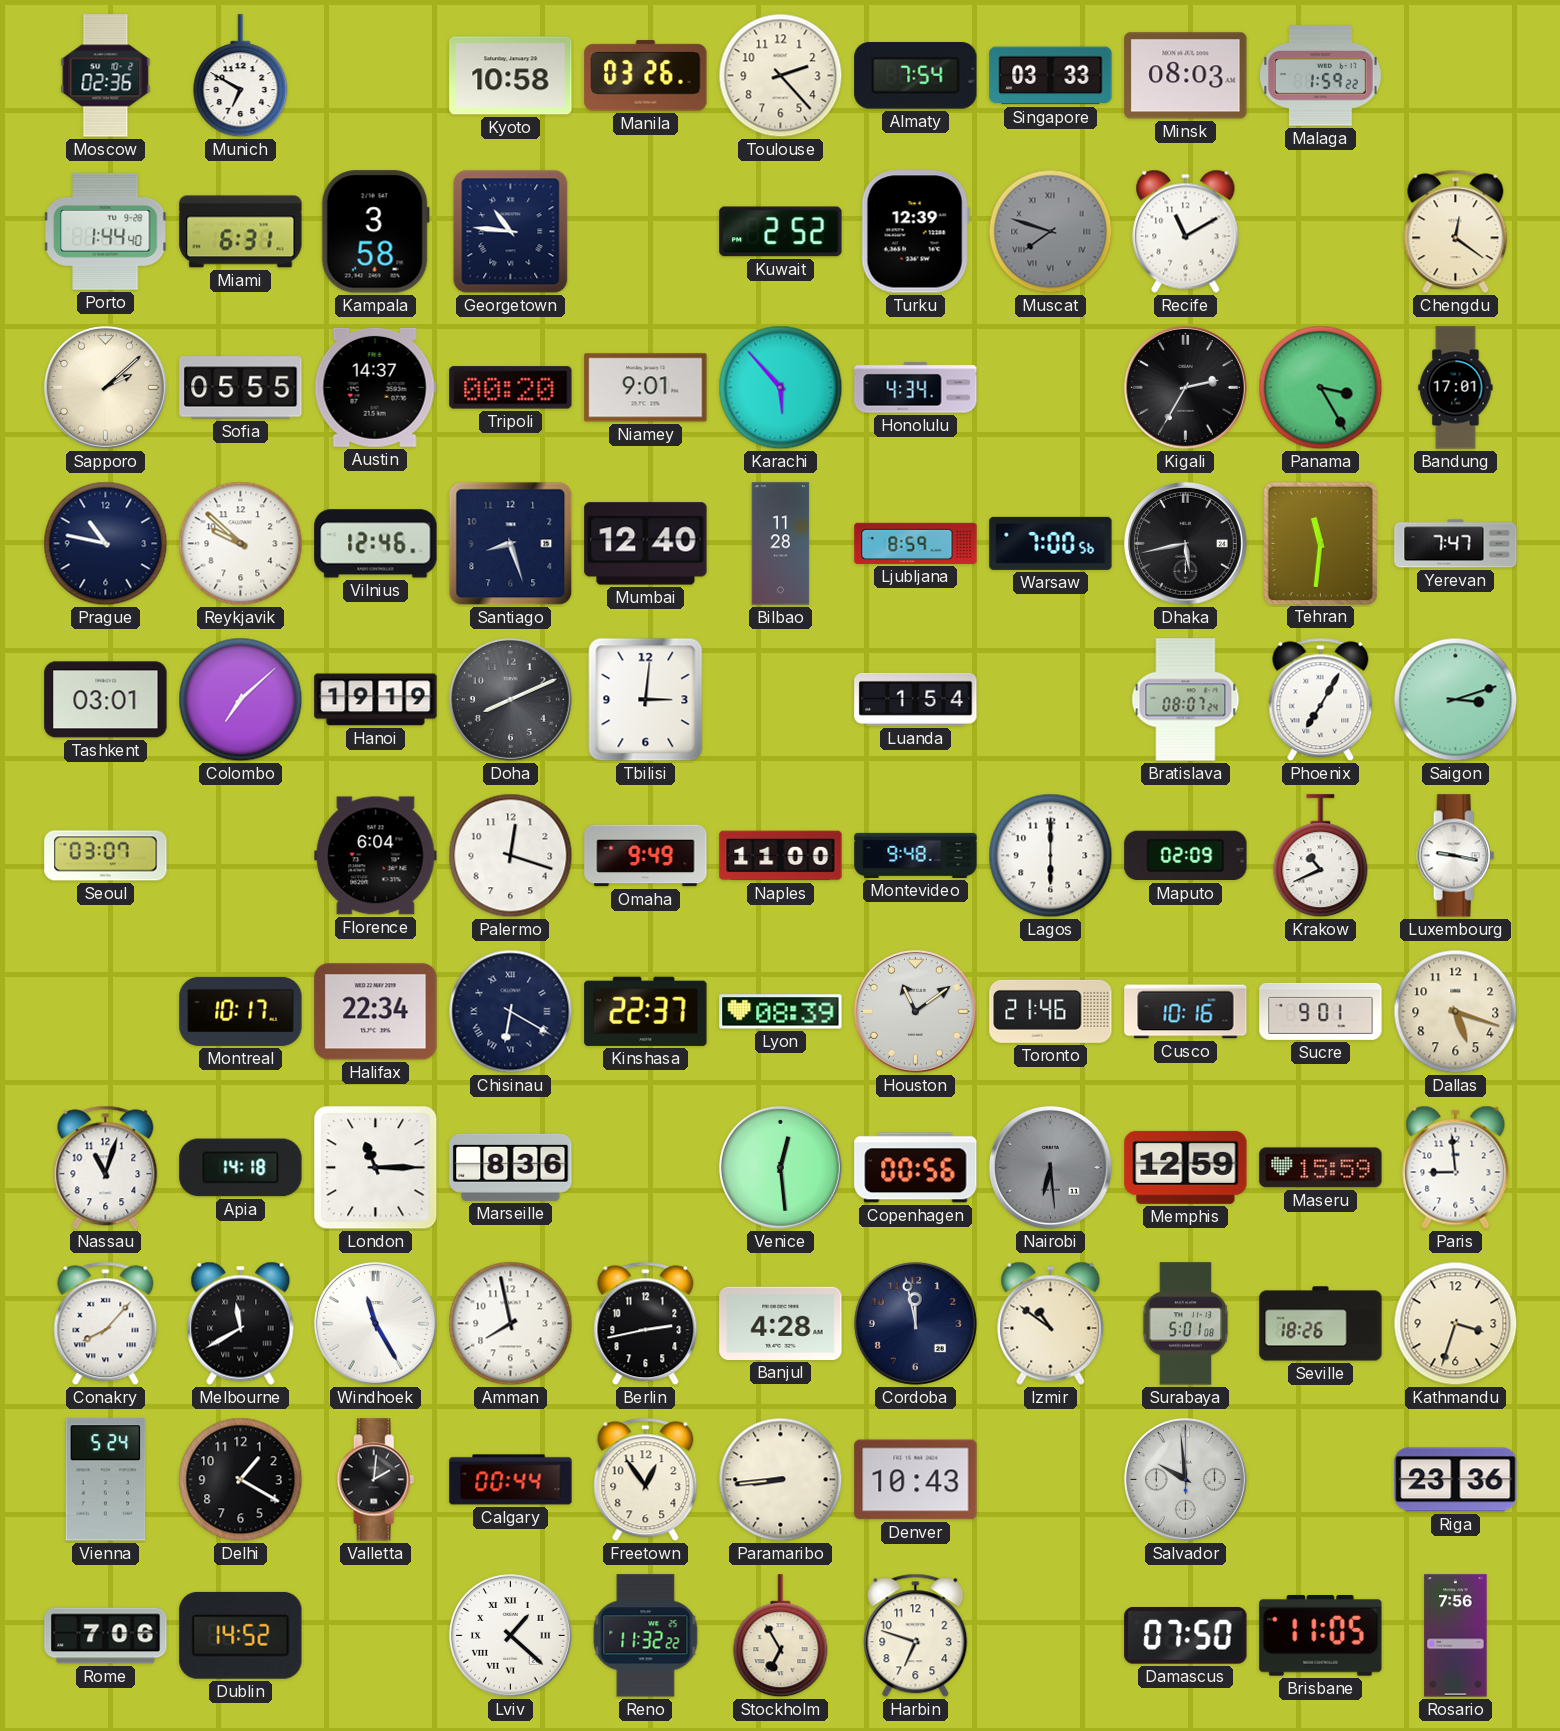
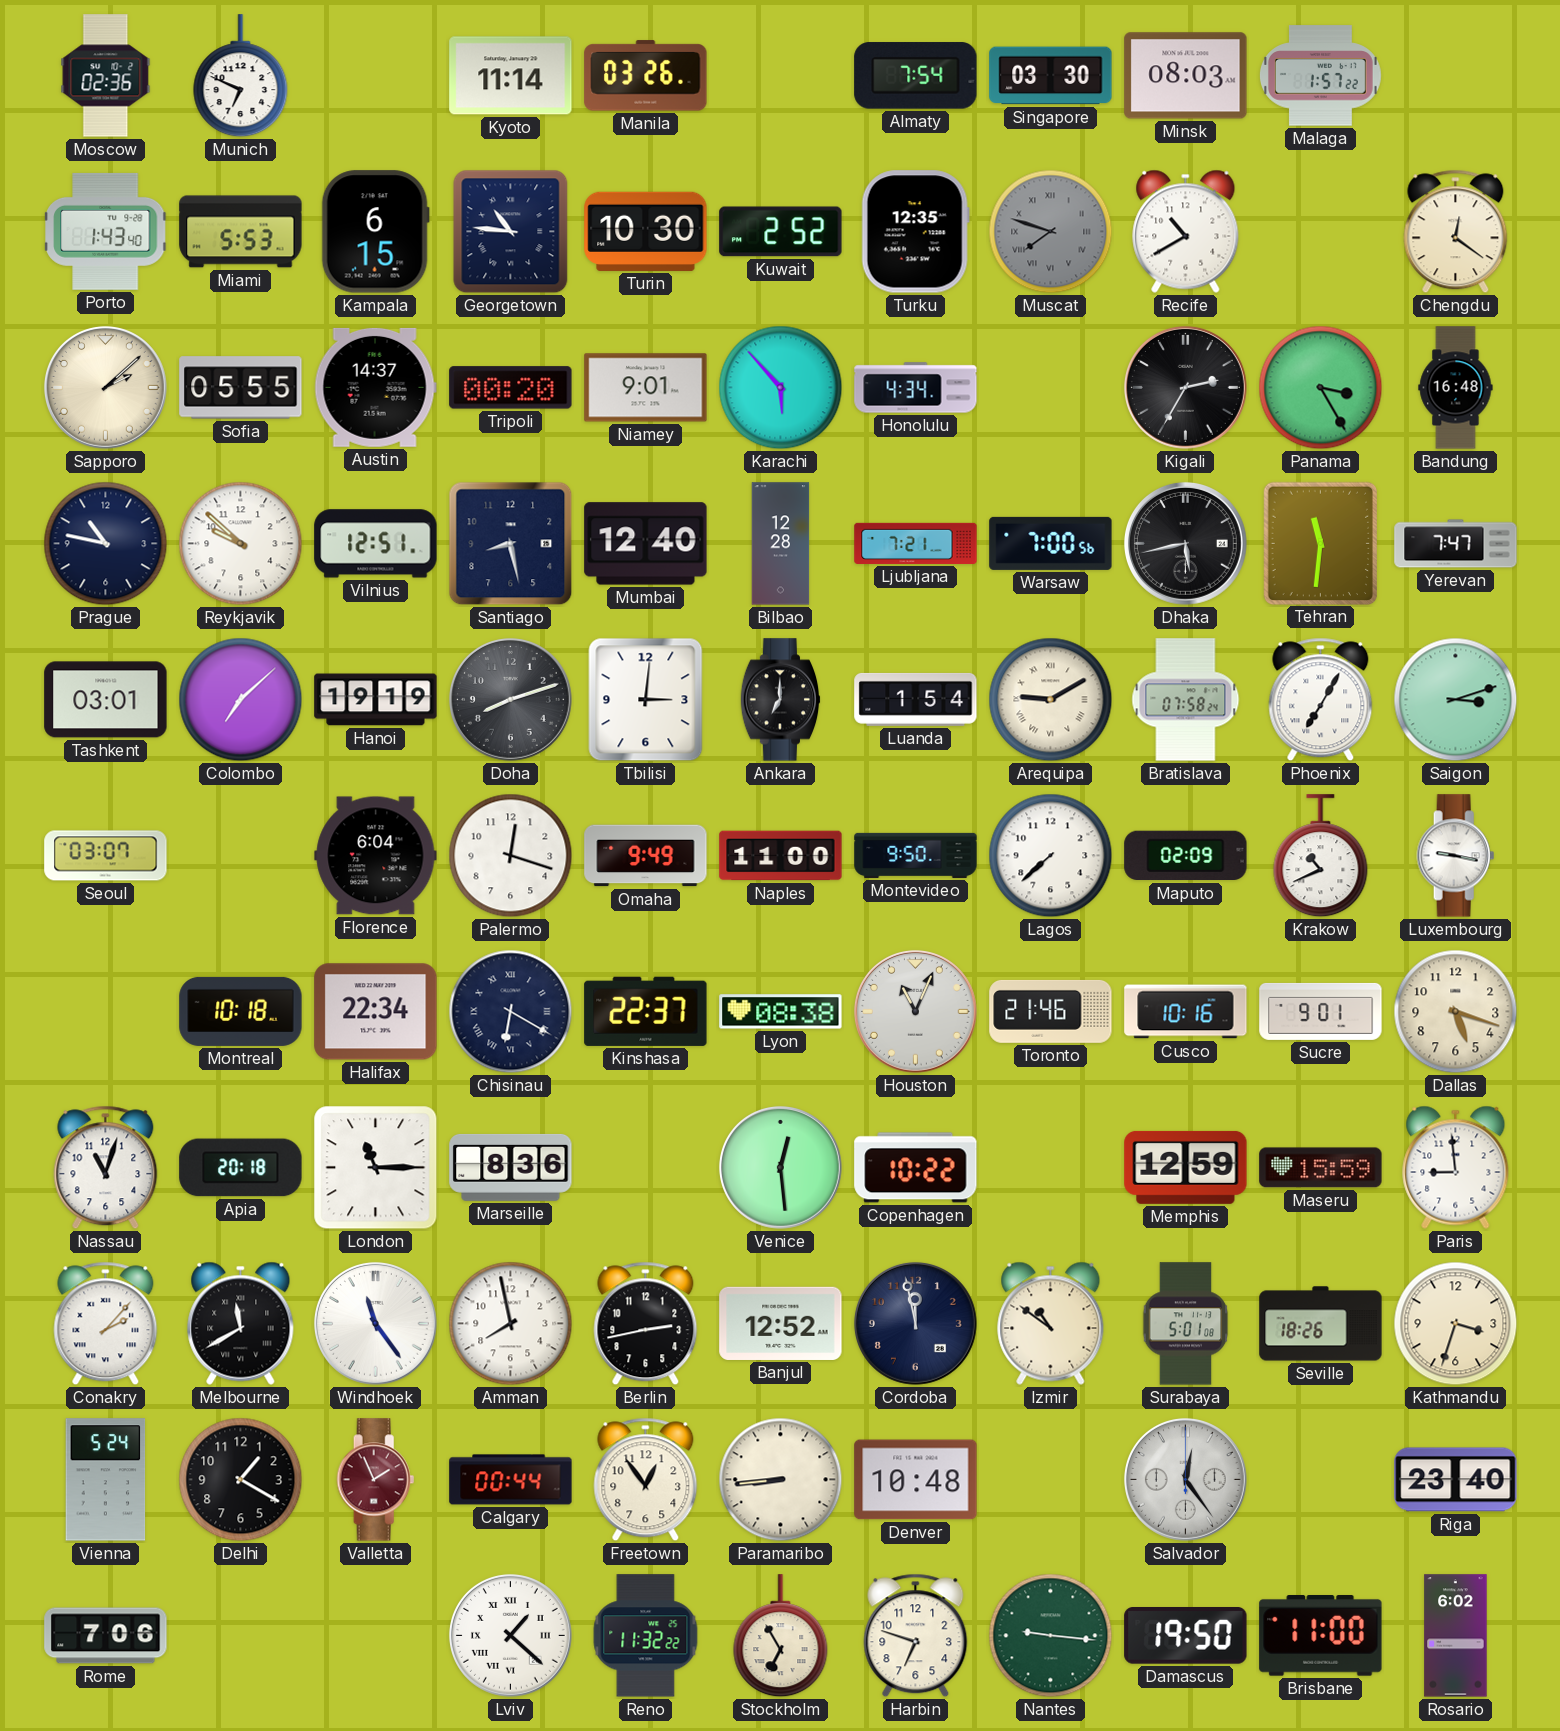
Munich: 6:50 -> 6:49
Kyoto: 10:58 -> 11:14
Toulouse: 2:23 -> none
Singapore: 03:33 -> 03:30
Malaga: 1:59 -> 1:57
Porto: 1:44 -> 1:43
Miami: 6:31 -> 5:53
Kampala: 3:58 -> 6:15
Turin: none -> 10:30
Turku: 12:39 -> 12:35
Recife: 11:10 -> 10:40
Bandung: 17:01 -> 16:48
Vilnius: 12:46 -> 12:51
Santiago: 8:27 -> 8:28
Bilbao: 11:28 -> 12:28
Ljubljana: 8:59 -> 7:21
Doha: 8:11 -> 8:12
Ankara: none -> 7:00
Arequipa: none -> 9:10
Bratislava: 08:07 -> 07:58
Montevideo: 9:48 -> 9:50
Lagos: 6:00 -> 7:38
Montreal: 10:17 -> 10:18
Lyon: 08:39 -> 08:38
Houston: 11:09 -> 11:04
Apia: 14:18 -> 20:18
Copenhagen: 00:56 -> 10:22
Nairobi: 6:29 -> none
Conakry: 8:07 -> 2:07
Windhoek: 11:25 -> 11:24
Banjul: 4:28 -> 12:52
Valletta: 2:01 -> 1:56
Valletta dial: black -> burgundy
Denver: 10:43 -> 10:48
Salvador: 9:59 -> 12:24
Riga: 23:36 -> 23:40
Dublin: 14:52 -> none
Nantes: none -> 9:16
Damascus: 07:50 -> 19:50
Brisbane: 11:05 -> 11:00
Rosario: 7:56 -> 6:02
